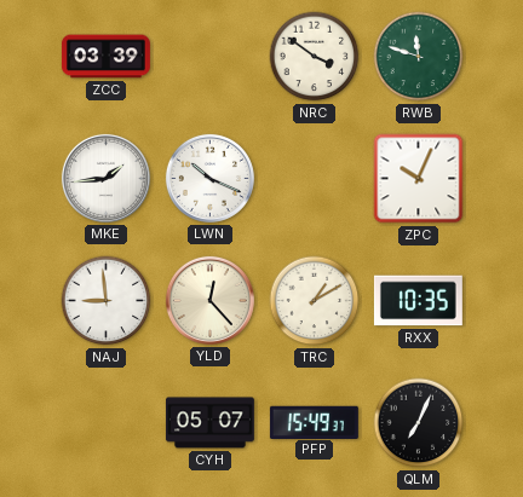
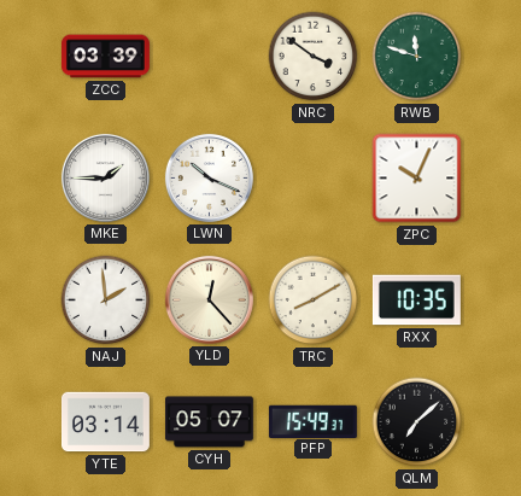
MKE: 1:44 -> 1:45
NAJ: 8:59 -> 1:59
TRC: 1:10 -> 8:10
YTE: none -> 03:14
QLM: 7:04 -> 7:08
